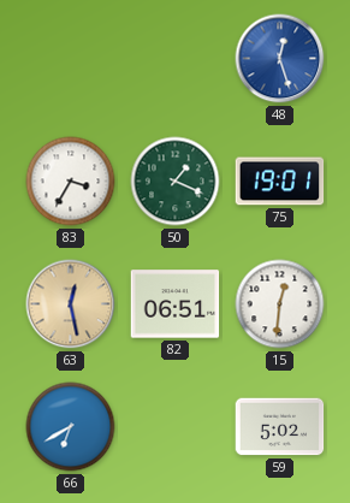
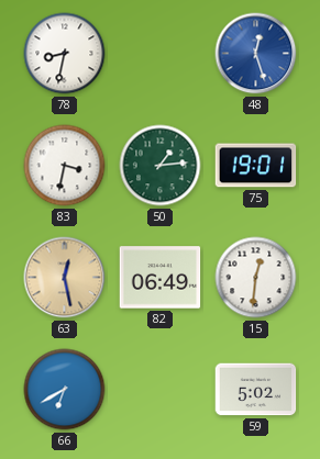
78: none -> 8:32
83: 3:35 -> 3:32
50: 1:19 -> 1:14
82: 06:51 -> 06:49
